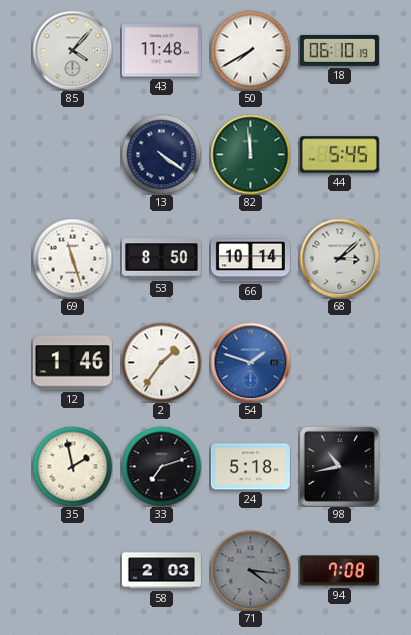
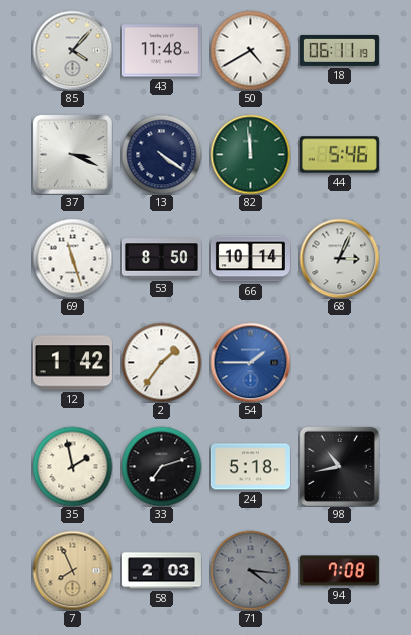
50: 7:40 -> 4:40
18: 06:10 -> 06:11
37: none -> 3:19
44: 5:45 -> 5:46
68: 3:08 -> 3:04
12: 1:46 -> 1:42
54: 1:48 -> 1:45
7: none -> 7:56
